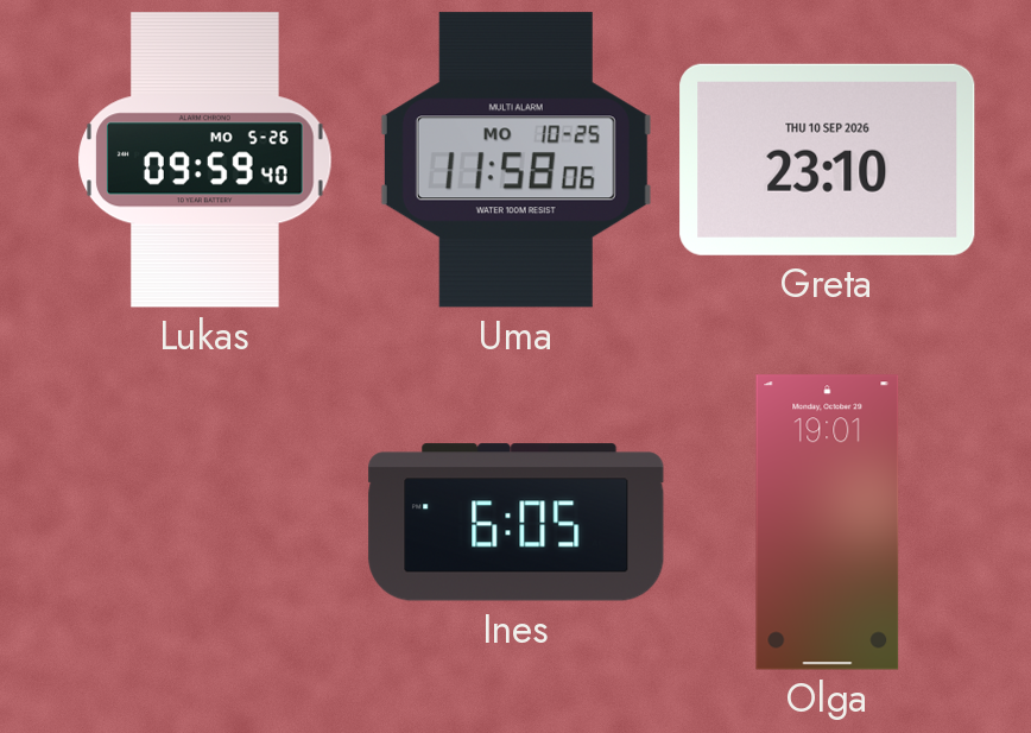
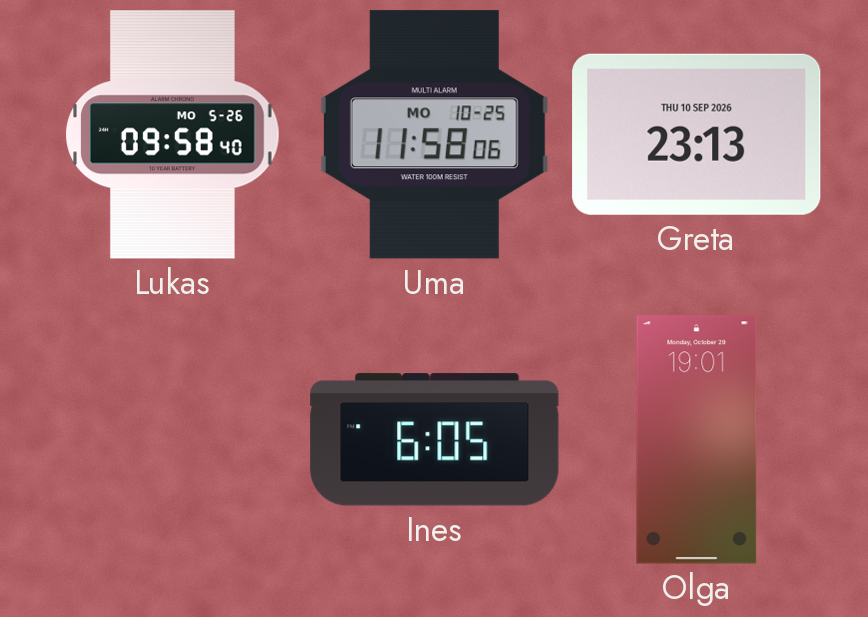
Lukas: 09:59 -> 09:58
Greta: 23:10 -> 23:13
